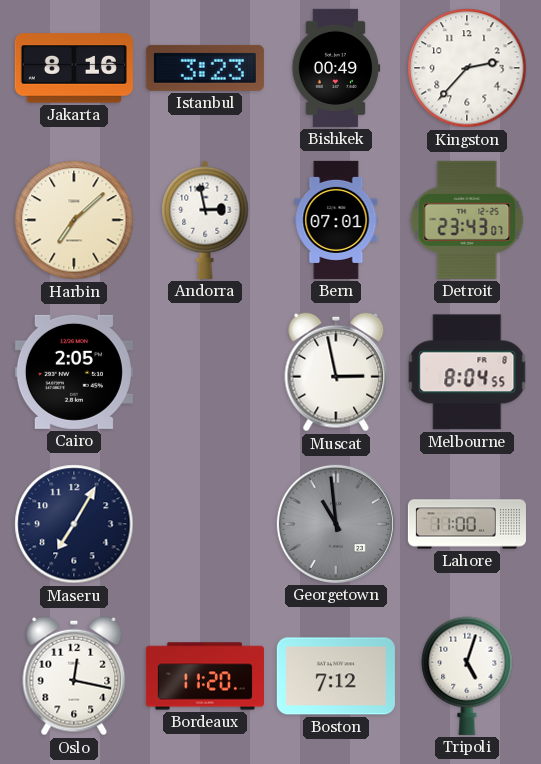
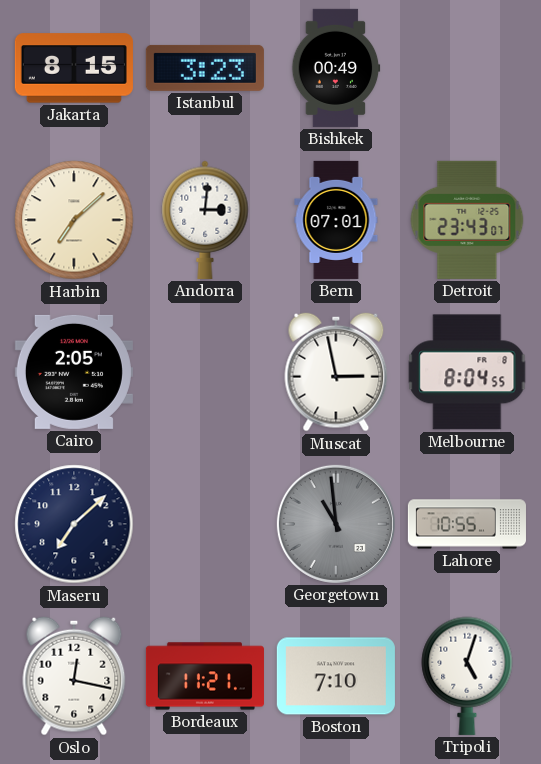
Jakarta: 8:16 -> 8:15
Kingston: 2:37 -> none
Andorra: 2:58 -> 3:01
Maseru: 7:05 -> 7:08
Lahore: 11:00 -> 10:55
Bordeaux: 11:20 -> 11:21
Boston: 7:12 -> 7:10
